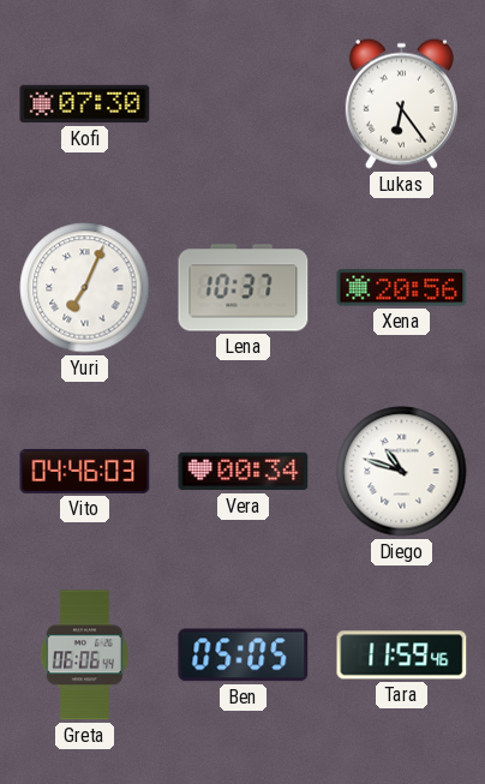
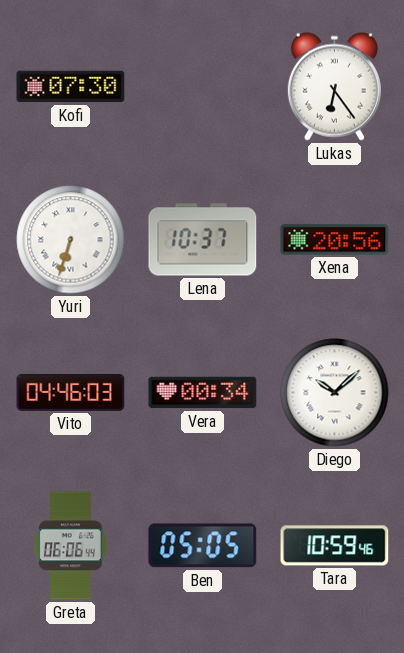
Yuri: 7:04 -> 6:33
Diego: 10:48 -> 10:08
Tara: 11:59 -> 10:59
